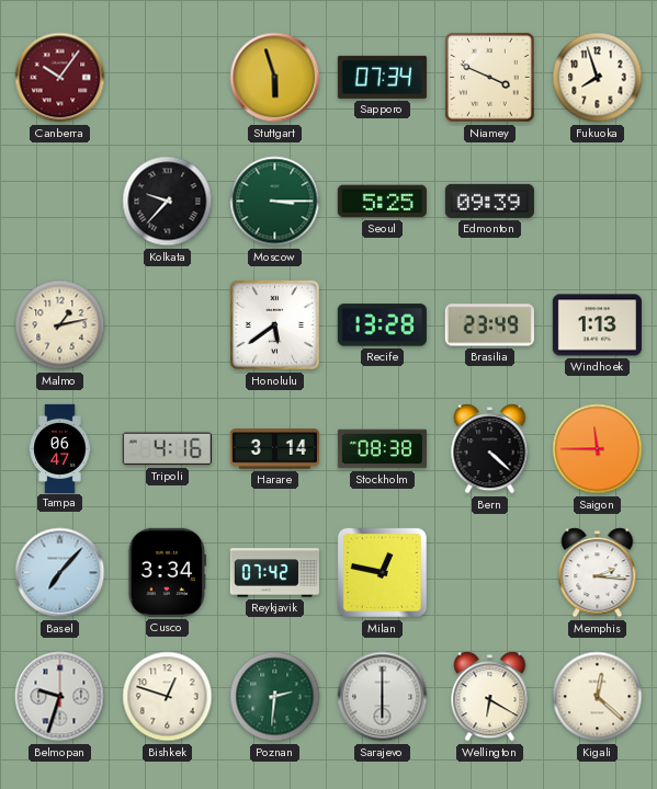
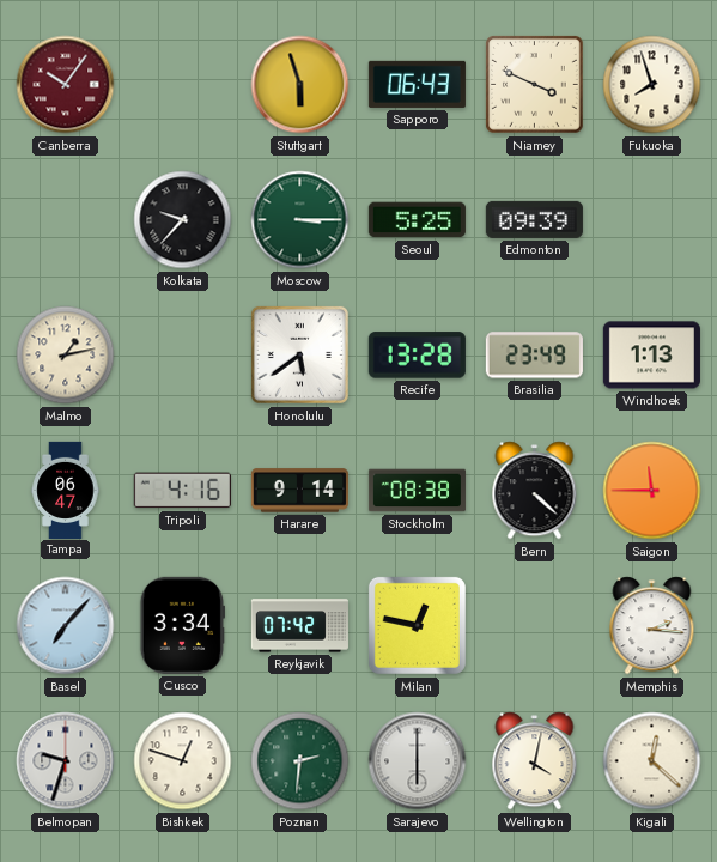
Sapporo: 07:34 -> 06:43
Harare: 3:14 -> 9:14
Wellington: 6:20 -> 4:02
